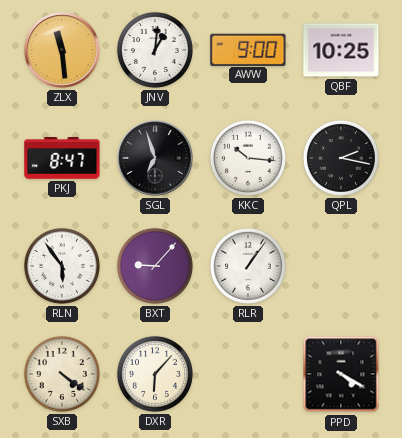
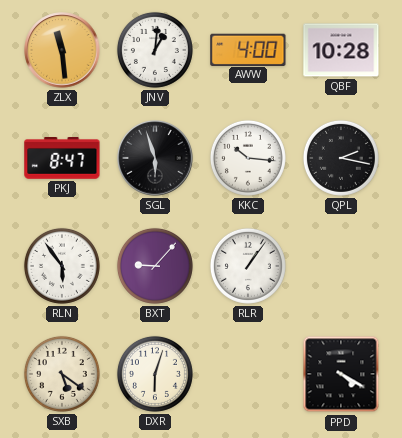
AWW: 9:00 -> 4:00
QBF: 10:25 -> 10:28
SGL: 6:57 -> 5:57
SXB: 4:21 -> 5:21
DXR: 6:07 -> 6:03
